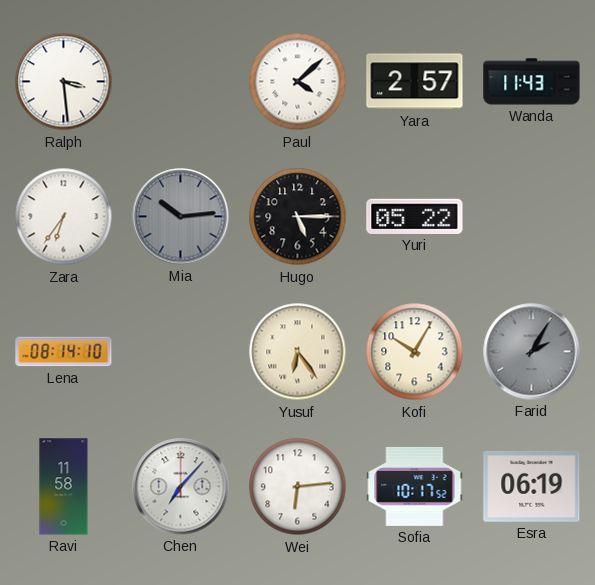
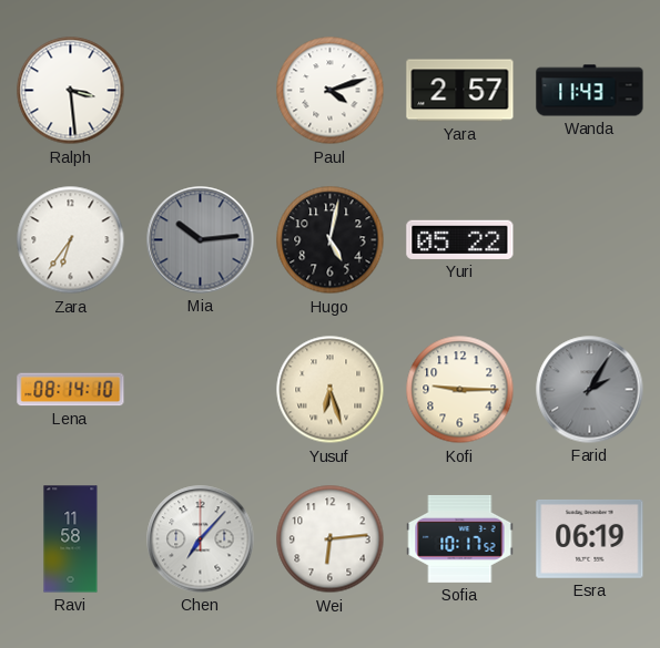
Paul: 4:08 -> 4:12
Hugo: 5:15 -> 5:02
Yusuf: 6:24 -> 6:27
Kofi: 10:05 -> 9:15
